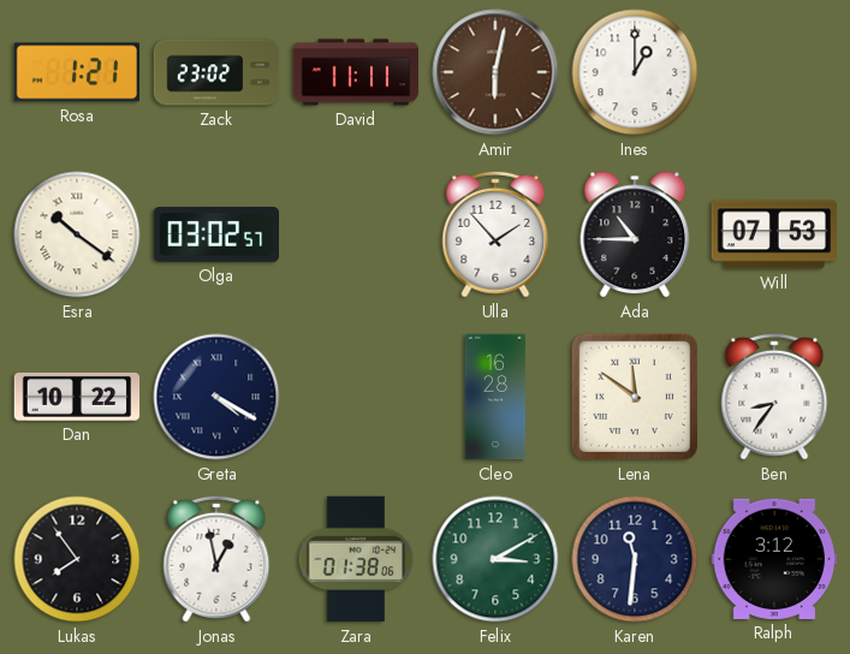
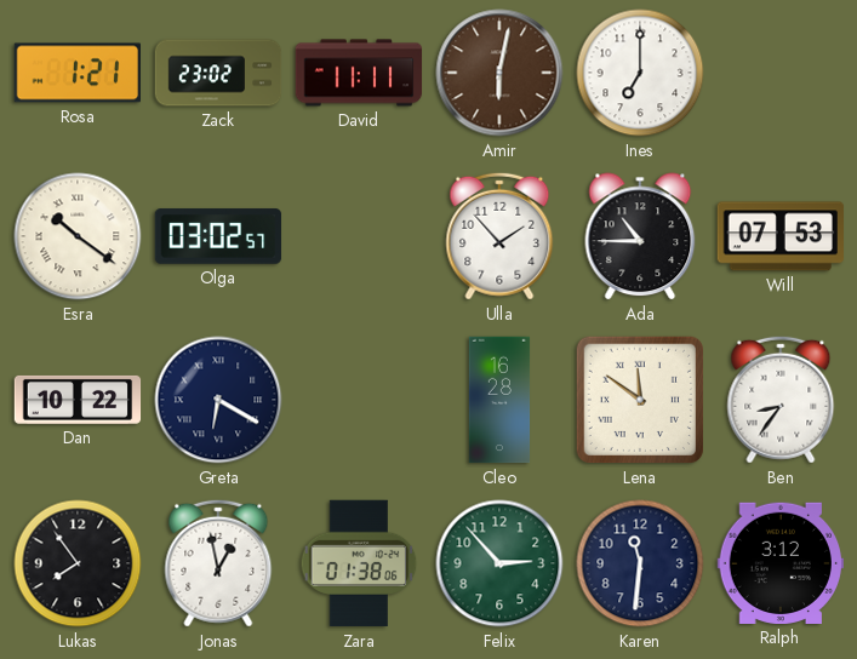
Ines: 1:00 -> 7:00
Greta: 4:20 -> 6:20
Felix: 3:10 -> 2:53
